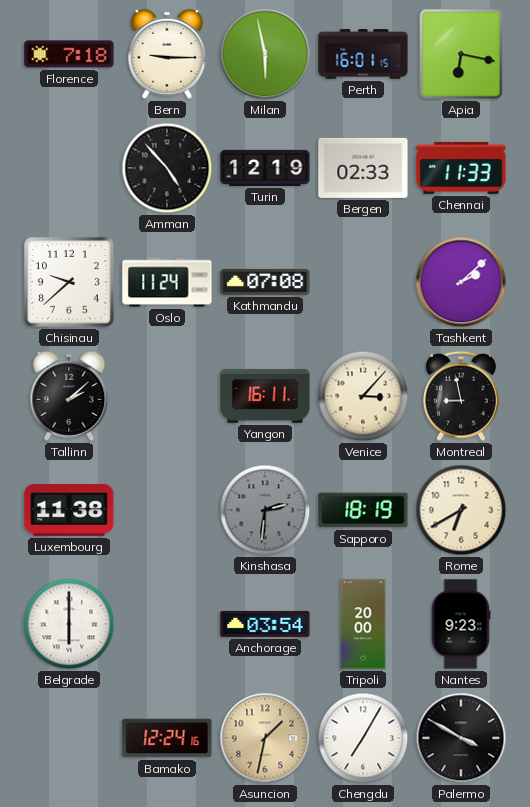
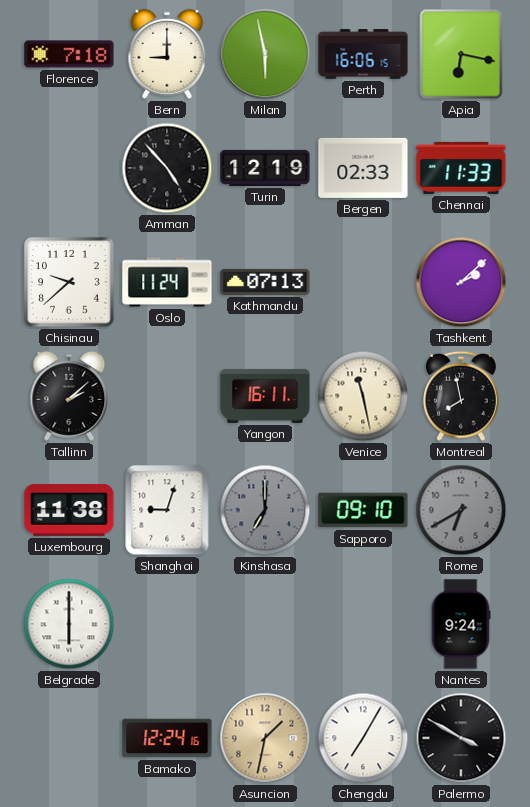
Bern: 9:15 -> 9:00
Perth: 16:01 -> 16:06
Kathmandu: 07:08 -> 07:13
Venice: 3:07 -> 11:28
Montreal: 8:58 -> 7:58
Shanghai: none -> 9:03
Kinshasa: 2:31 -> 7:00
Sapporo: 18:19 -> 09:10
Rome dial: cream -> grey
Anchorage: 03:54 -> none
Tripoli: 20:00 -> none
Nantes: 9:23 -> 9:24
